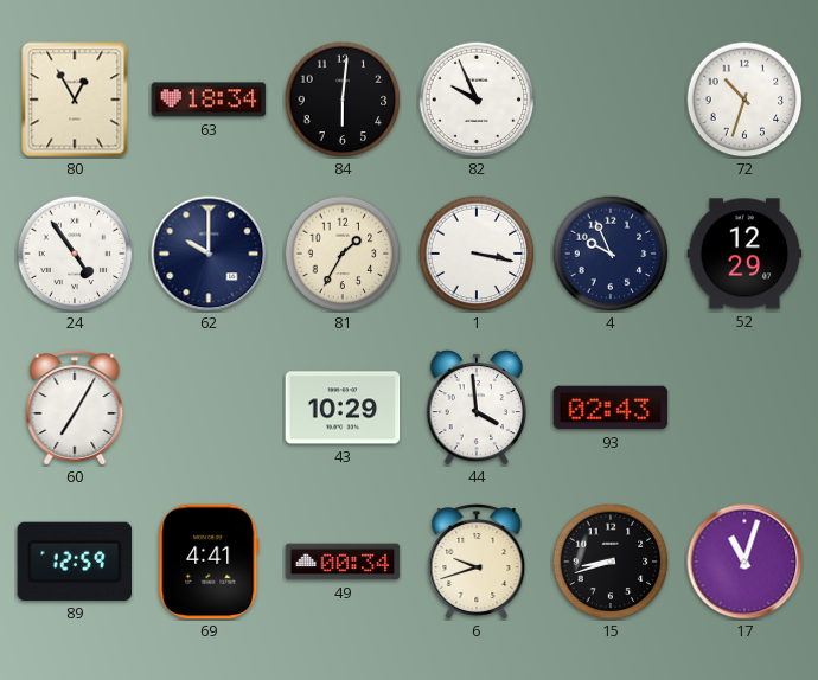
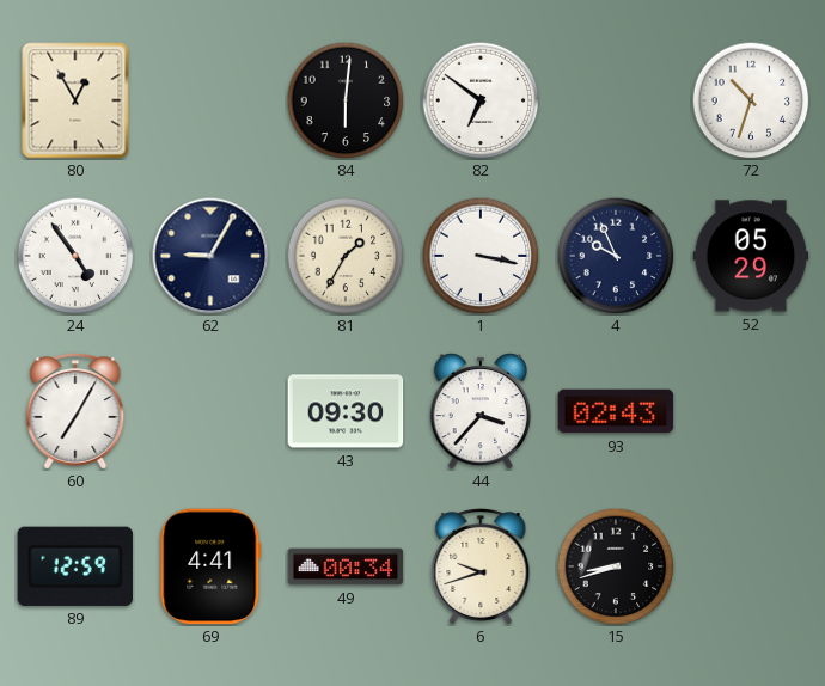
63: 18:34 -> none
82: 9:56 -> 6:51
62: 10:00 -> 9:05
52: 12:29 -> 05:29
43: 10:29 -> 09:30
44: 3:59 -> 3:37
17: 11:03 -> none
